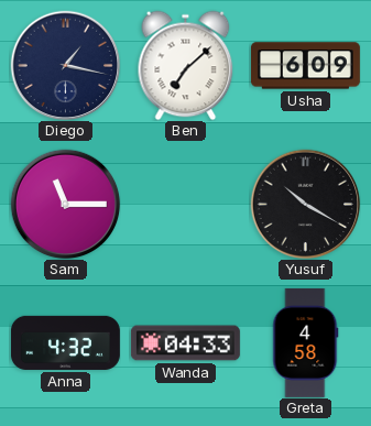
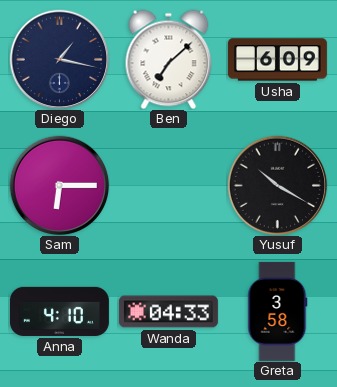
Sam: 11:15 -> 6:15
Anna: 4:32 -> 4:10
Greta: 4:58 -> 3:58
